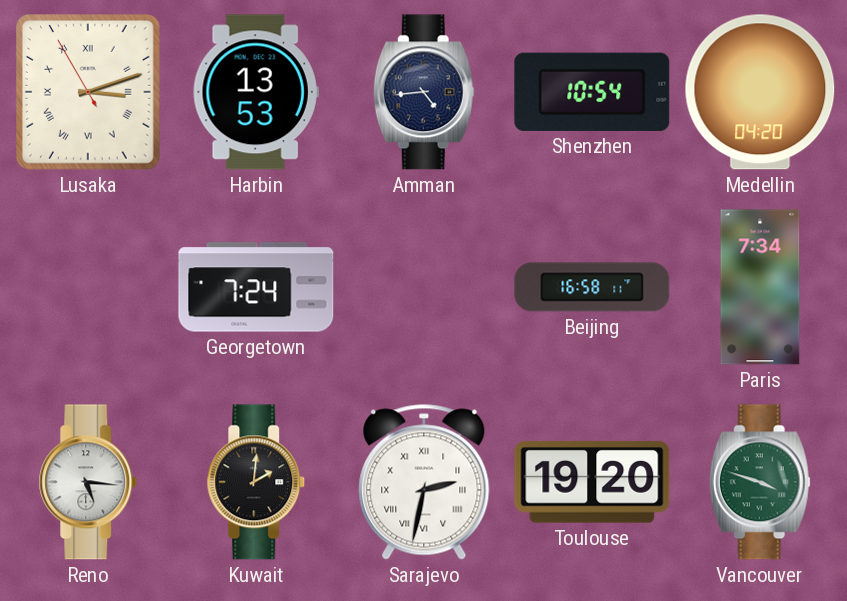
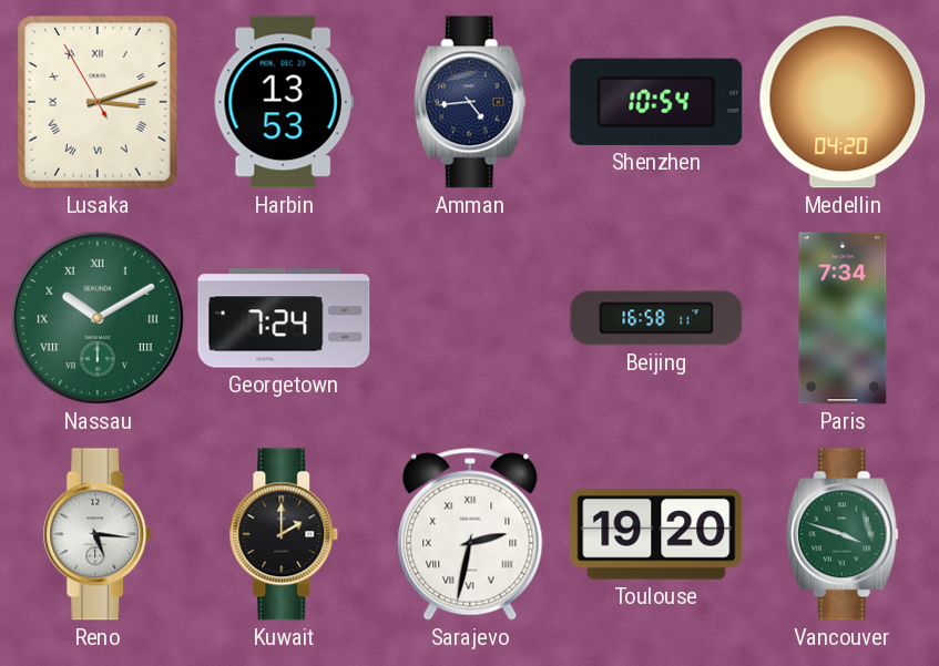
Nassau: none -> 10:10
Kuwait: 2:01 -> 2:00
